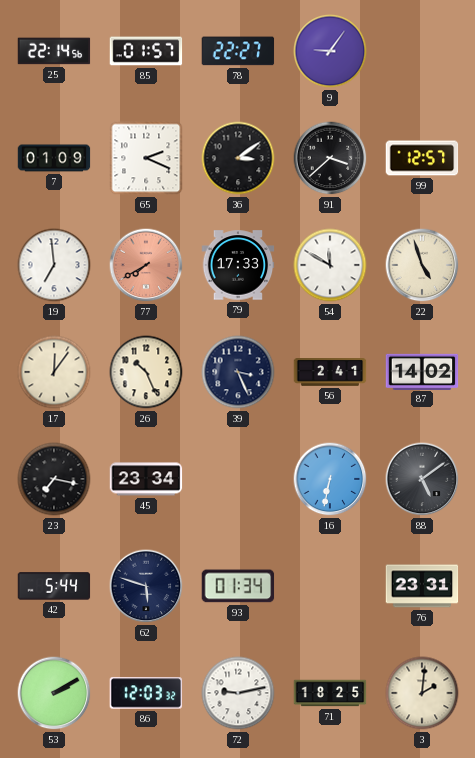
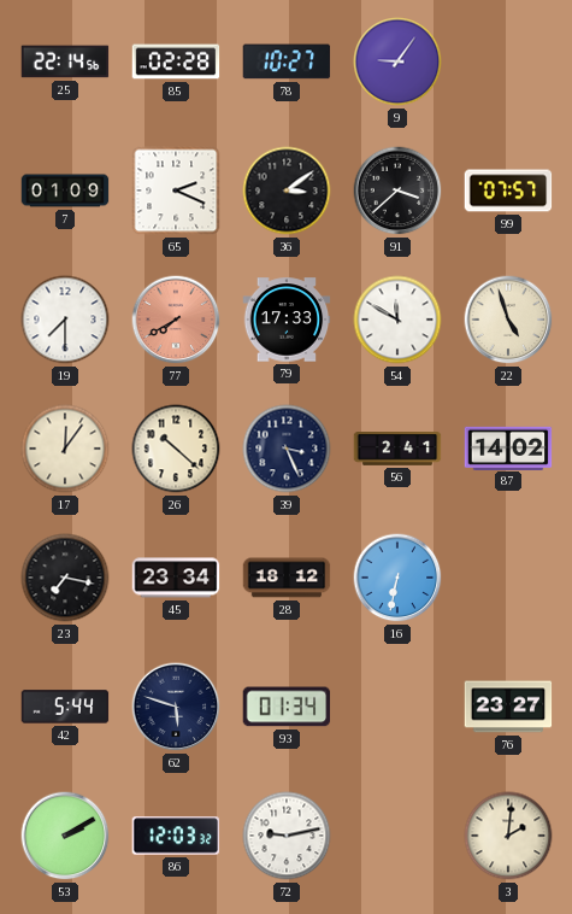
85: 01:57 -> 02:28
78: 22:27 -> 10:27
99: 12:57 -> 07:57
19: 6:59 -> 7:30
26: 10:26 -> 10:22
28: none -> 18:12
88: 5:09 -> none
76: 23:31 -> 23:27
71: 18:25 -> none
